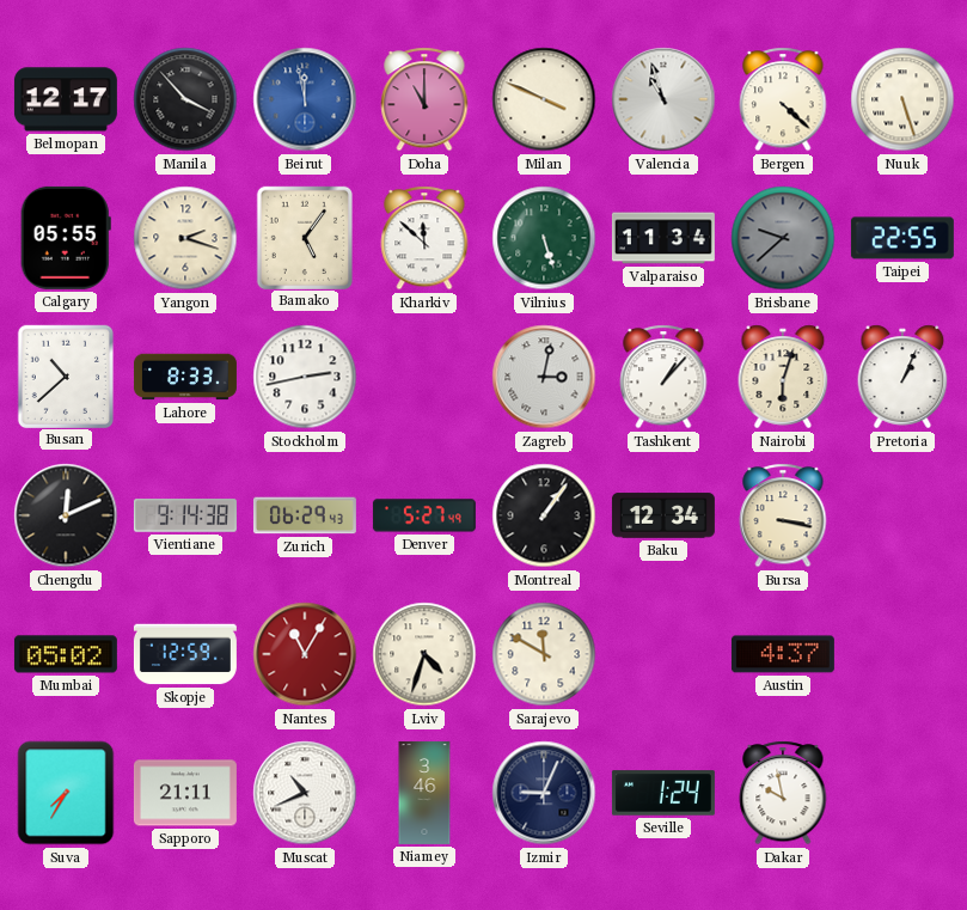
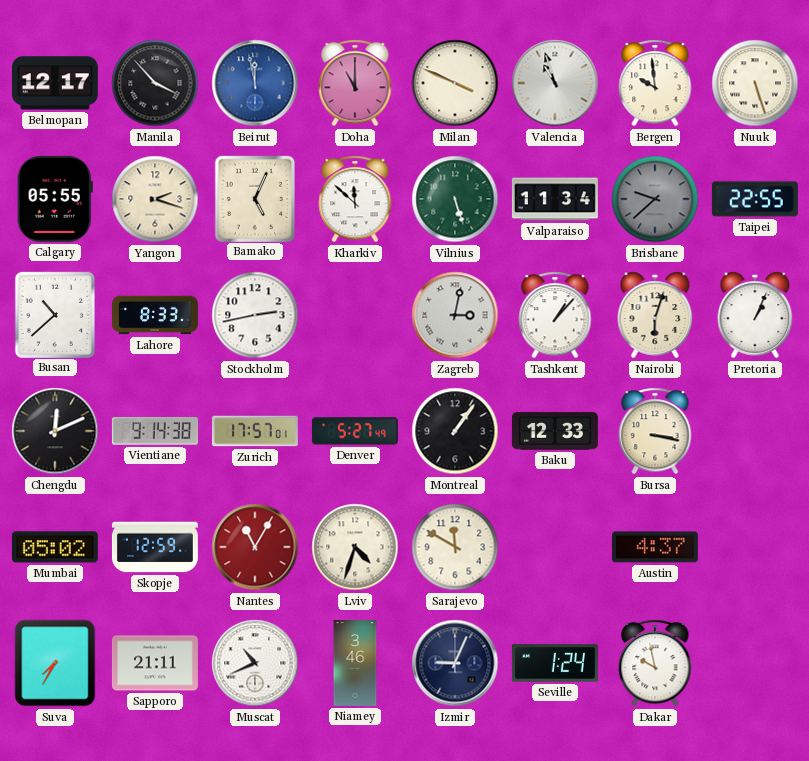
Bergen: 4:22 -> 9:59
Bamako: 5:06 -> 5:04
Zurich: 06:29 -> 17:57
Baku: 12:34 -> 12:33
